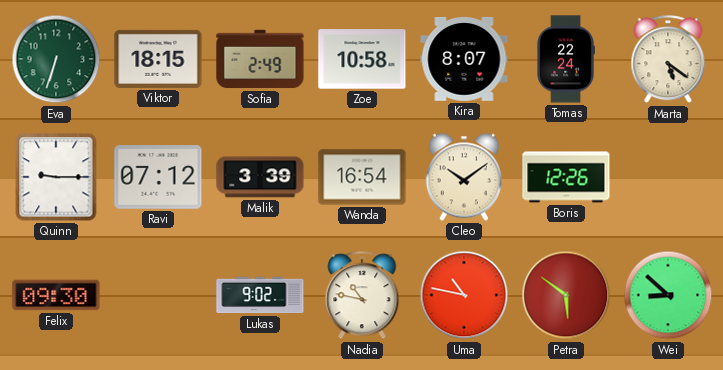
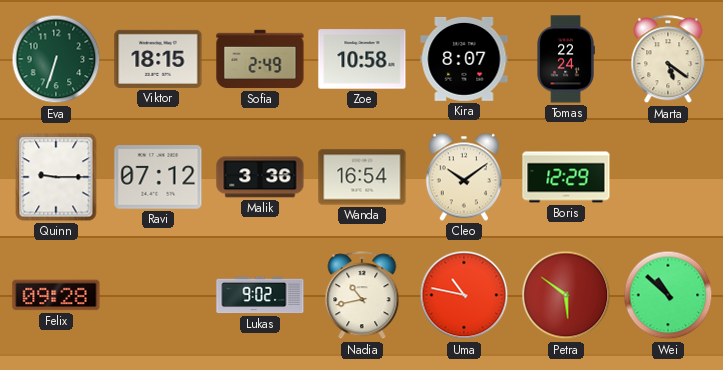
Malik: 3:39 -> 3:36
Boris: 12:26 -> 12:29
Felix: 09:30 -> 09:28
Nadia: 10:47 -> 10:43
Wei: 8:52 -> 10:52
